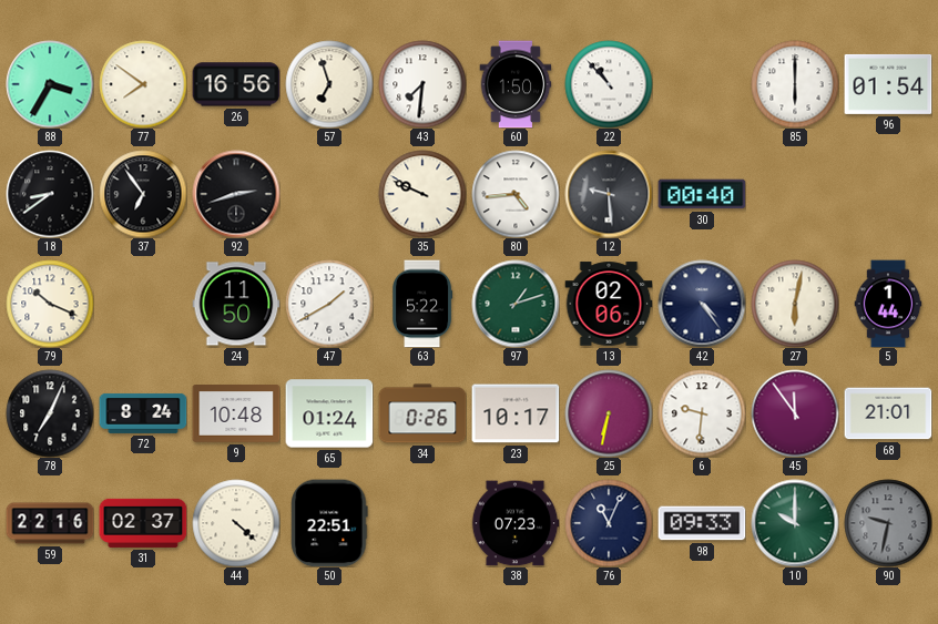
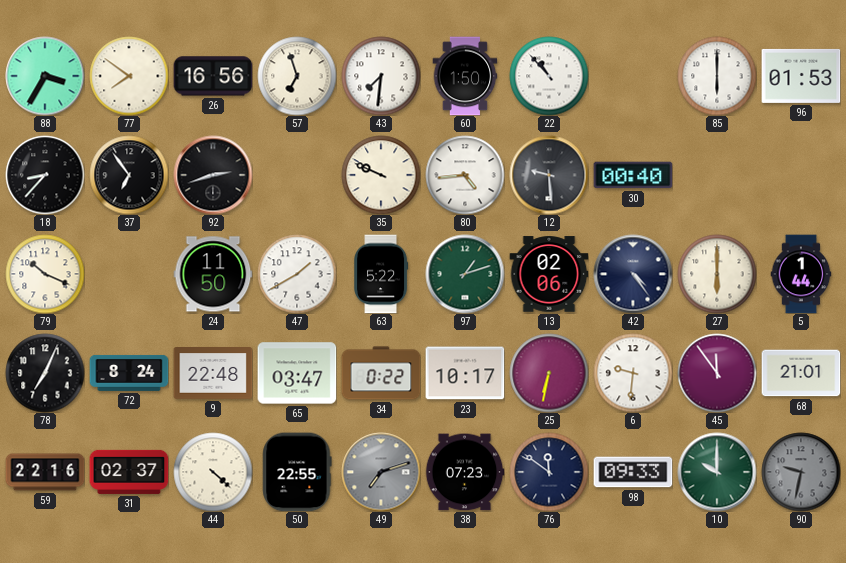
96: 01:54 -> 01:53
18: 8:39 -> 8:37
27: 6:02 -> 6:00
9: 10:48 -> 22:48
65: 01:24 -> 03:47
34: 0:26 -> 0:22
50: 22:51 -> 22:55
49: none -> 7:12
76: 11:04 -> 11:51
